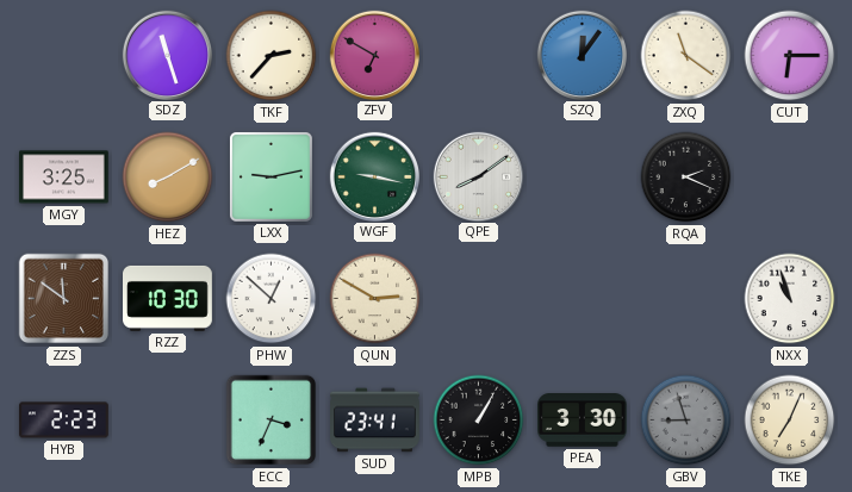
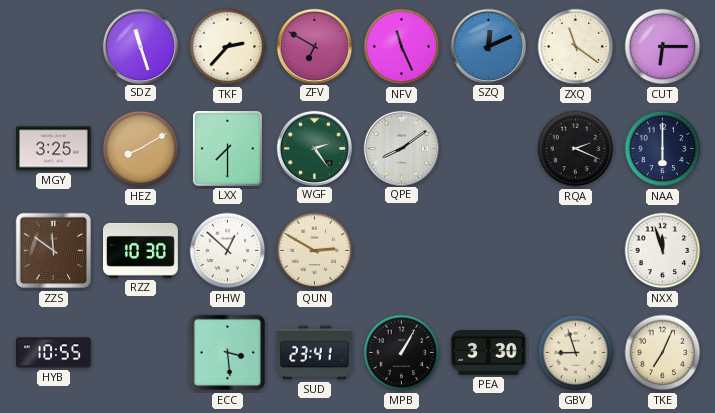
NFV: none -> 11:26
SZQ: 12:06 -> 12:11
LXX: 9:13 -> 7:30
WGF: 9:17 -> 2:24
NAA: none -> 6:00
NXX: 10:57 -> 11:57
HYB: 2:23 -> 10:55
ECC: 3:34 -> 3:29
GBV dial: grey -> cream
